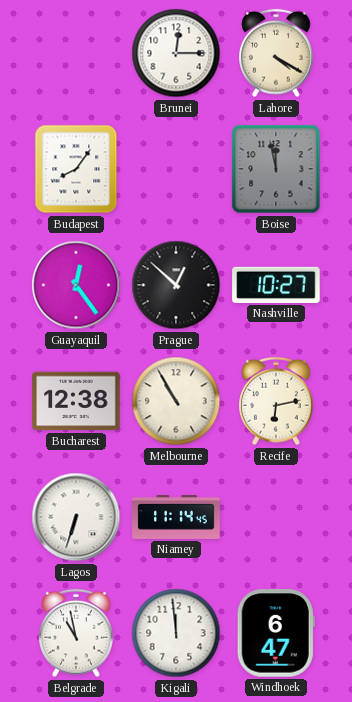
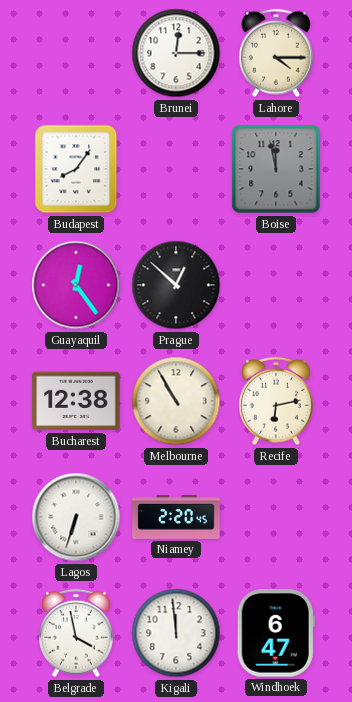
Lahore: 4:20 -> 4:15
Nashville: 10:27 -> none
Niamey: 11:14 -> 2:20
Belgrade: 10:58 -> 3:58
